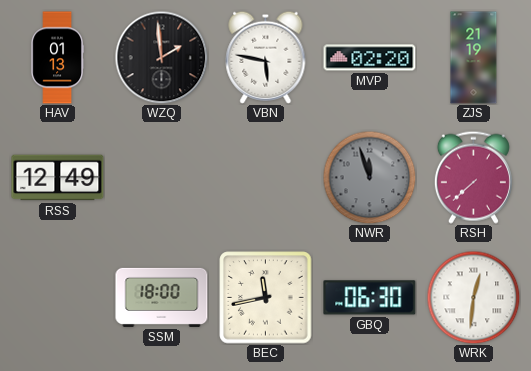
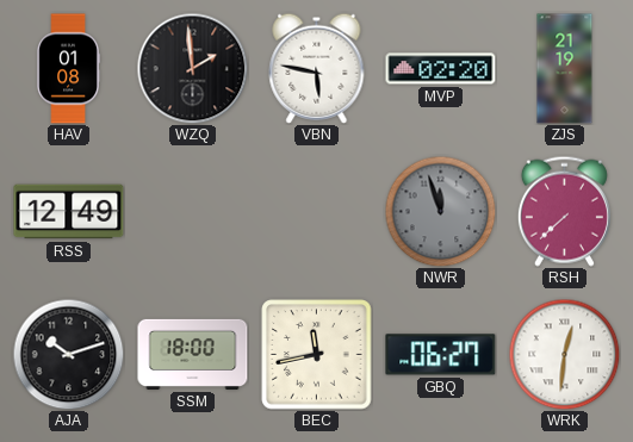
HAV: 01:13 -> 01:08
AJA: none -> 10:12
GBQ: 06:30 -> 06:27
